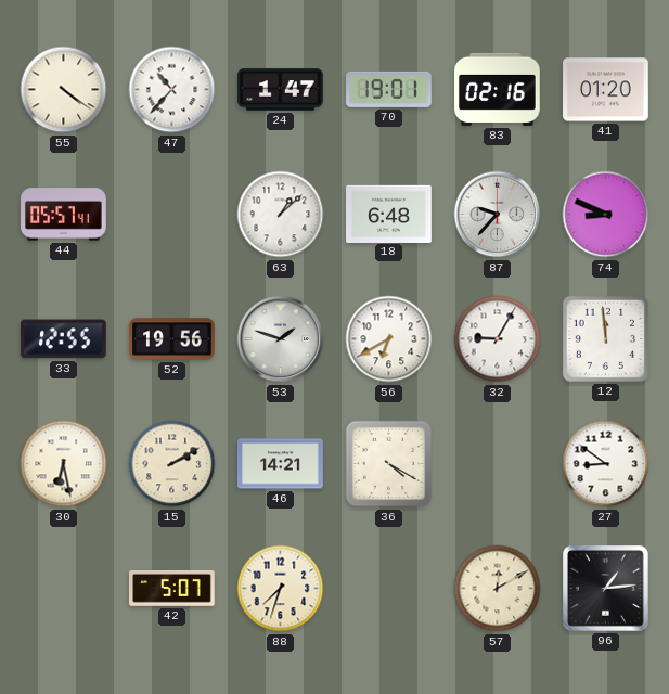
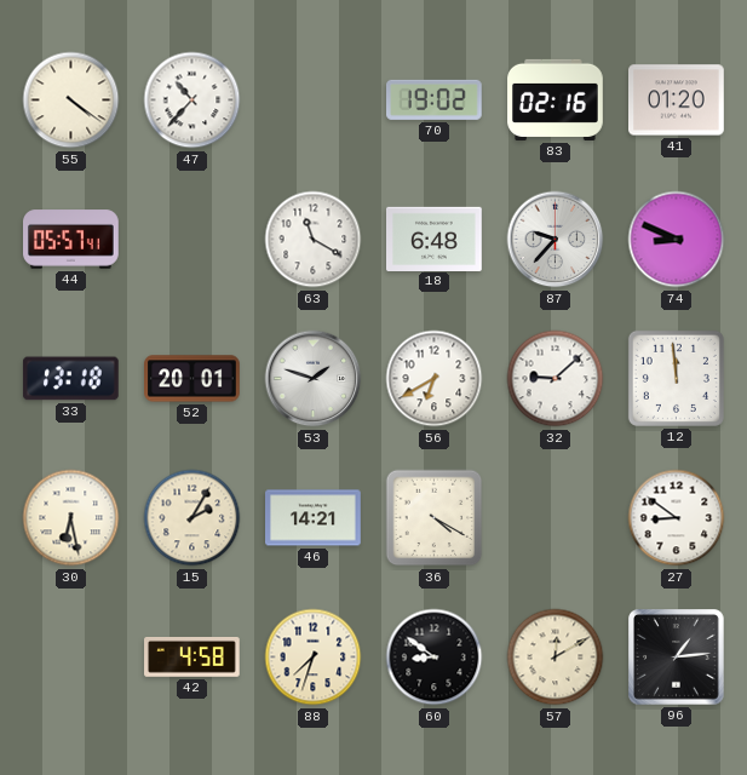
24: 1:47 -> none
70: 19:01 -> 19:02
63: 1:08 -> 11:20
33: 12:55 -> 13:18
52: 19:56 -> 20:01
32: 9:05 -> 9:08
15: 2:10 -> 2:05
42: 5:07 -> 4:58
60: none -> 8:51
